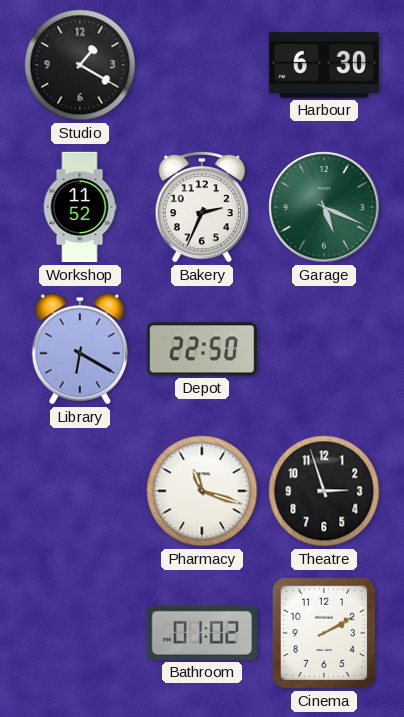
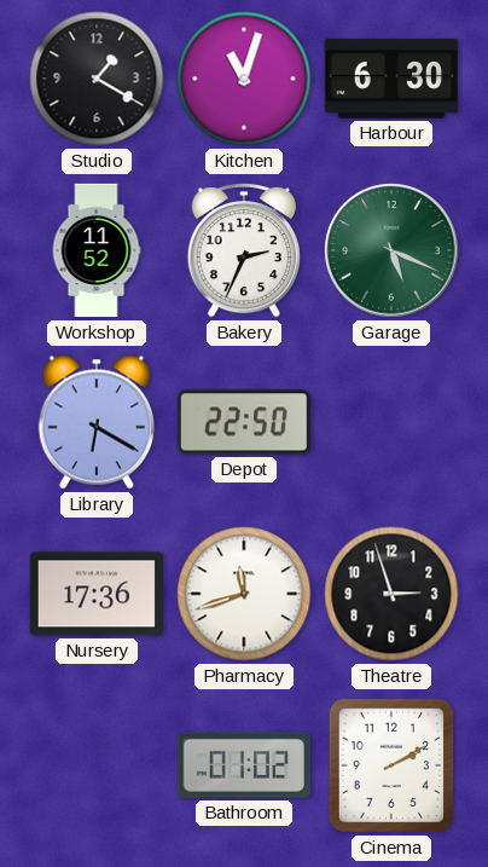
Kitchen: none -> 11:03
Nursery: none -> 17:36
Pharmacy: 11:18 -> 11:42
